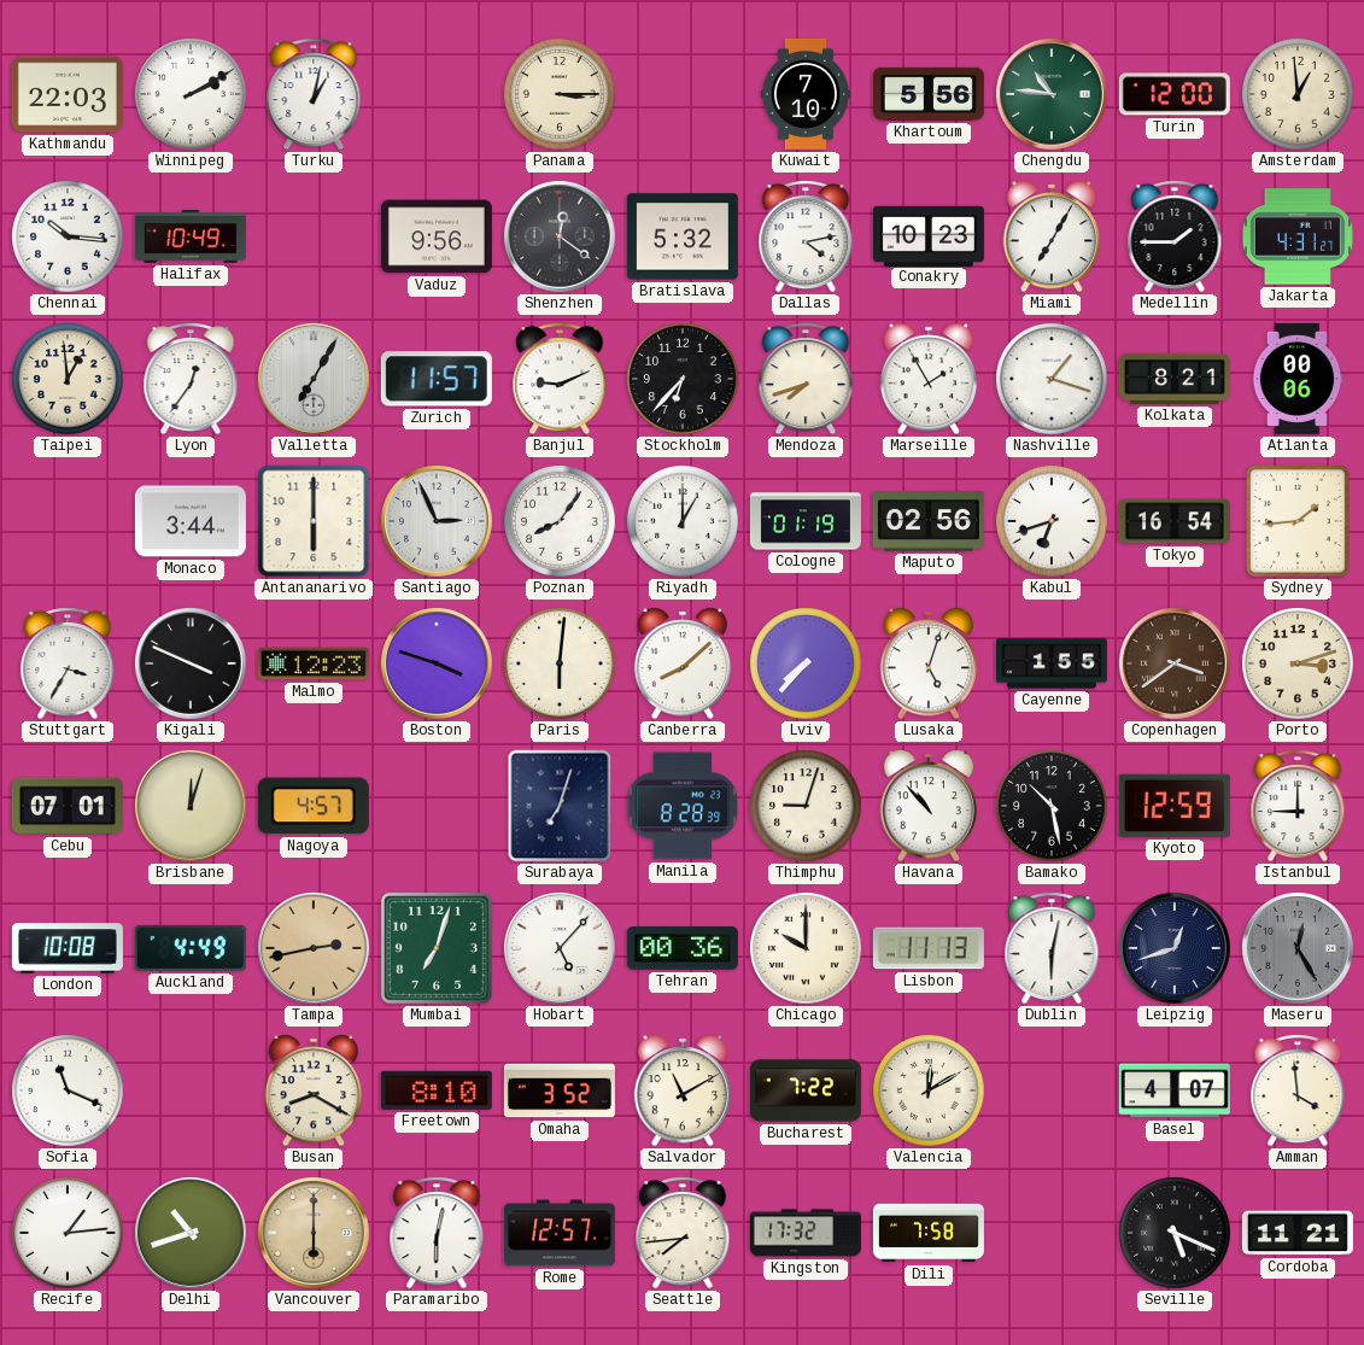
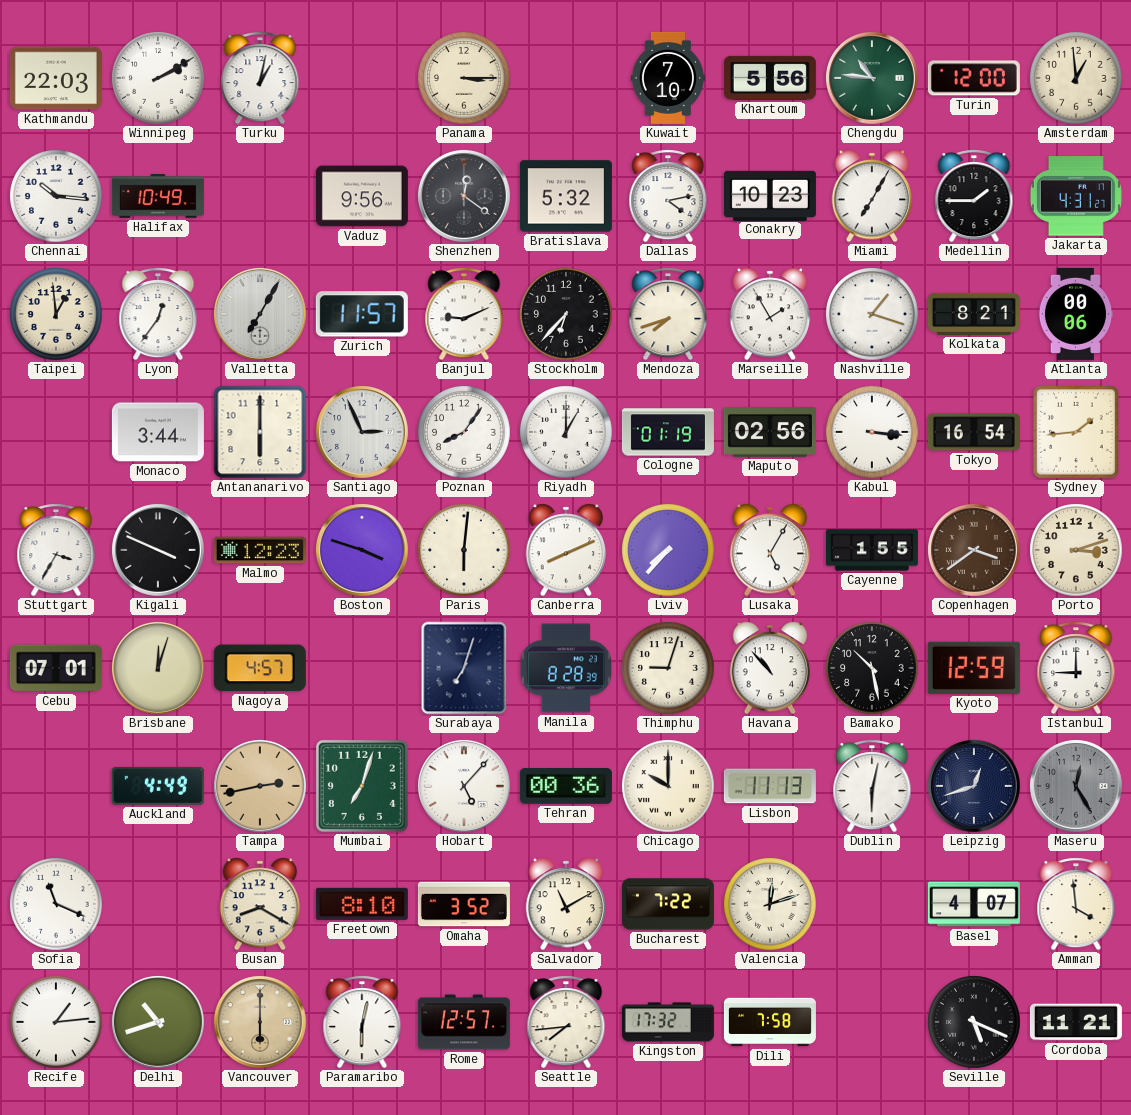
Kabul: 6:42 -> 3:16
Canberra: 8:08 -> 8:11
Lusaka: 5:03 -> 5:05
London: 10:08 -> none
Valencia: 12:10 -> 12:12
